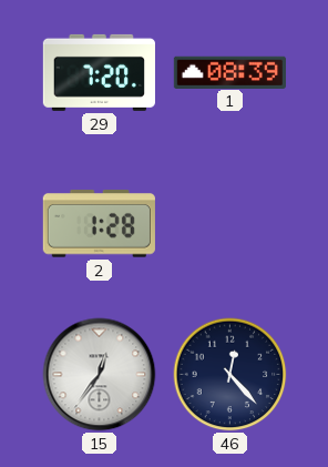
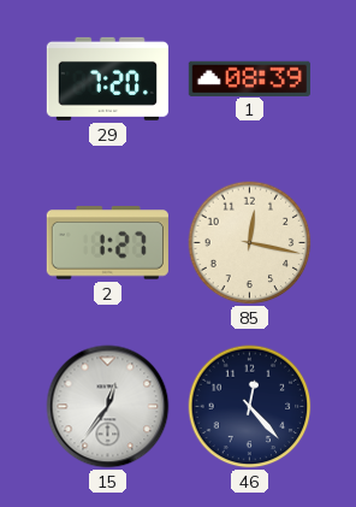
2: 1:28 -> 1:27
85: none -> 12:17
